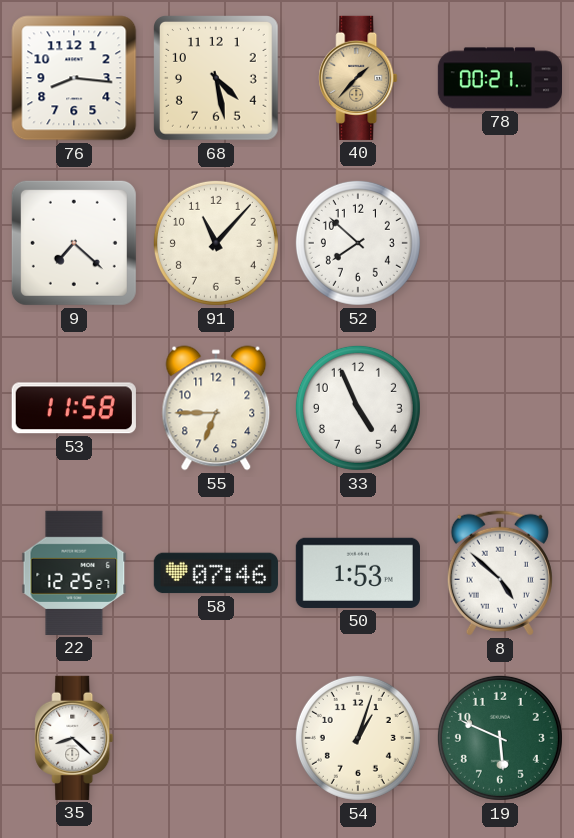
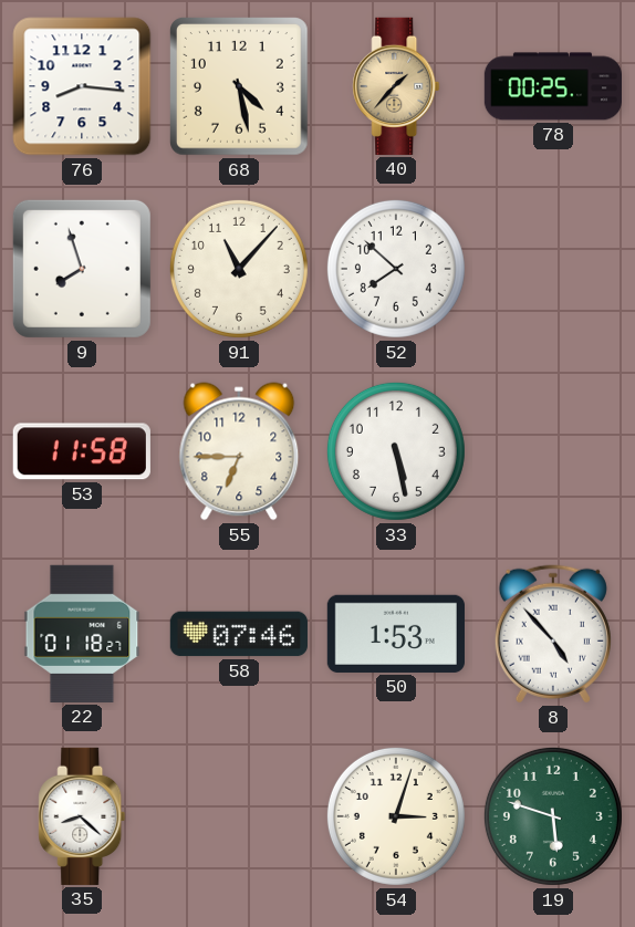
78: 00:21 -> 00:25
9: 7:22 -> 7:57
33: 4:56 -> 5:28
22: 12:25 -> 01:18
8: 4:52 -> 4:53
54: 1:03 -> 3:03
19: 5:49 -> 5:48
